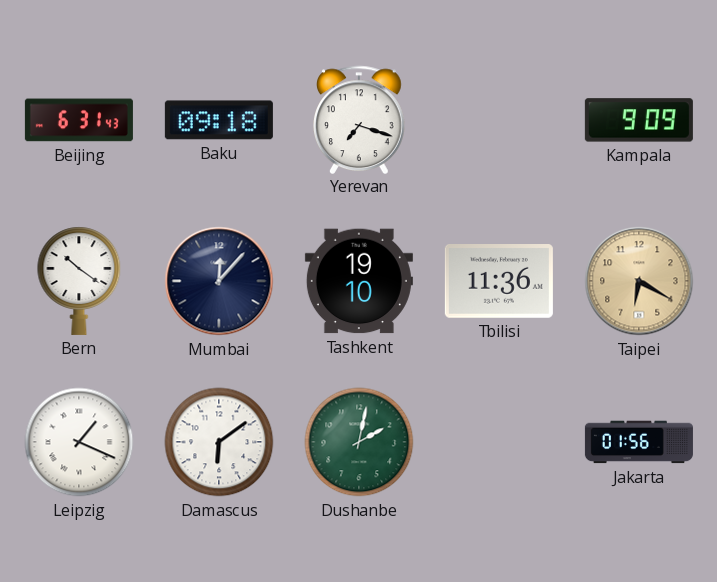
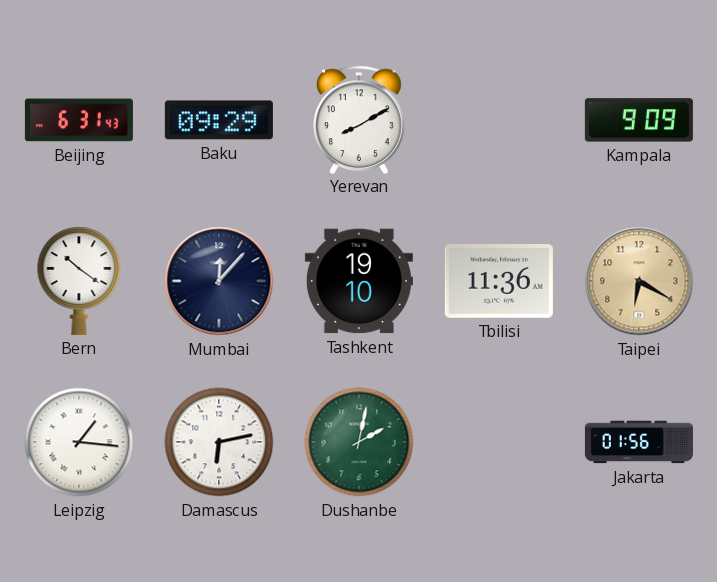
Baku: 09:18 -> 09:29
Yerevan: 7:18 -> 8:10
Leipzig: 1:19 -> 1:16
Damascus: 6:09 -> 6:13
